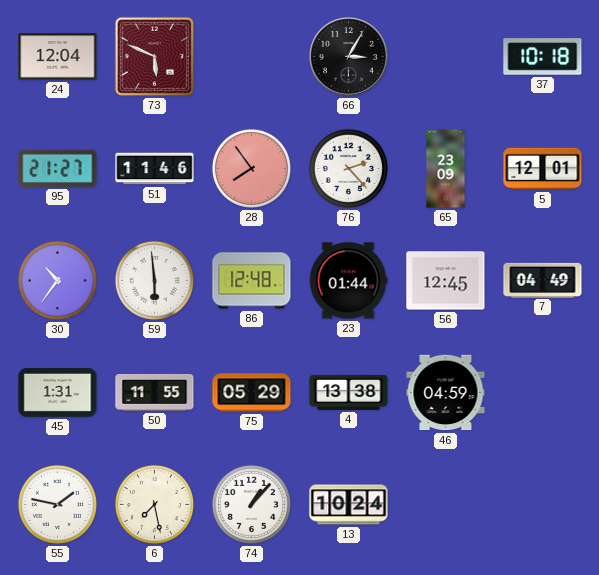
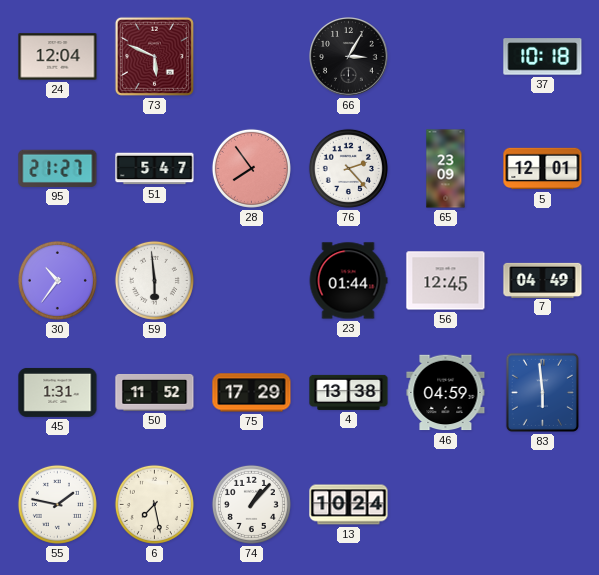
51: 11:46 -> 5:47
86: 12:48 -> none
50: 11:55 -> 11:52
75: 05:29 -> 17:29
83: none -> 5:59
